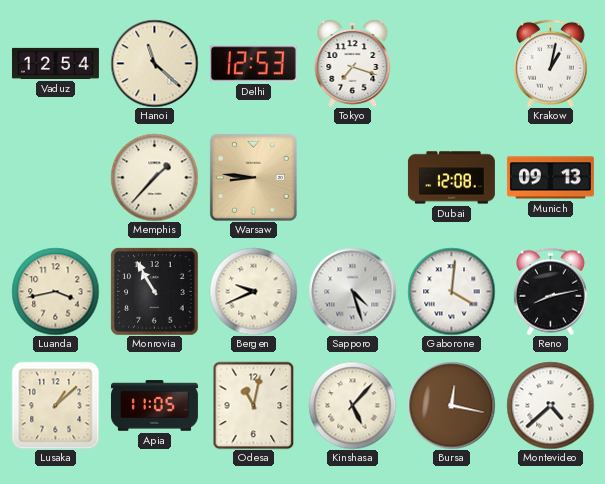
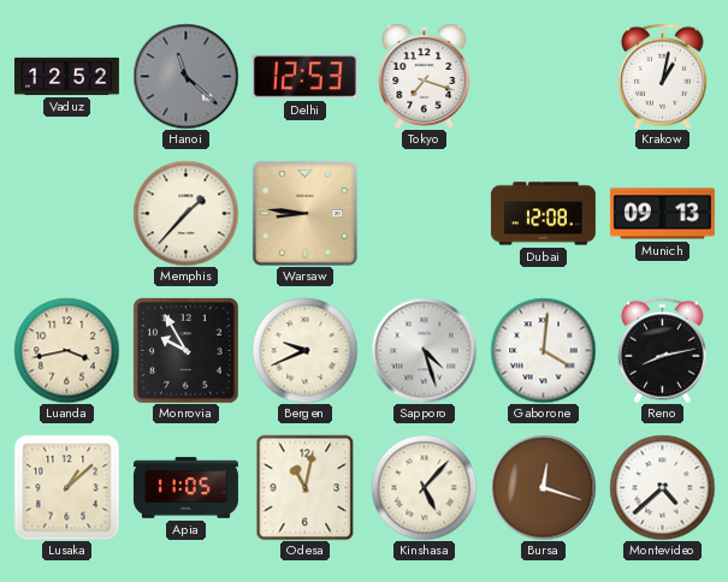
Vaduz: 12:54 -> 12:52
Hanoi dial: cream -> grey
Monrovia: 10:55 -> 9:55
Bursa: 12:17 -> 12:18
